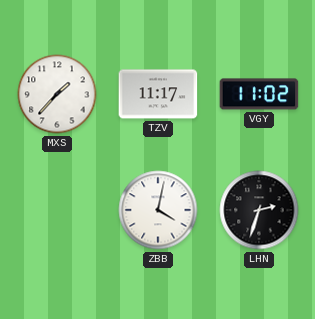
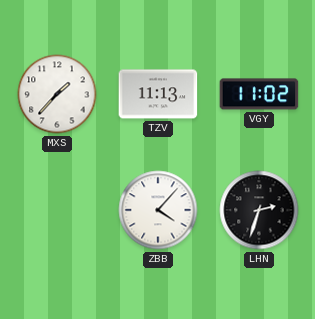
TZV: 11:17 -> 11:13
ZBB: 4:02 -> 4:07
